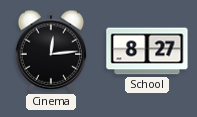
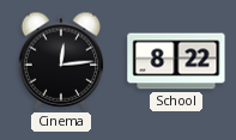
School: 8:27 -> 8:22
